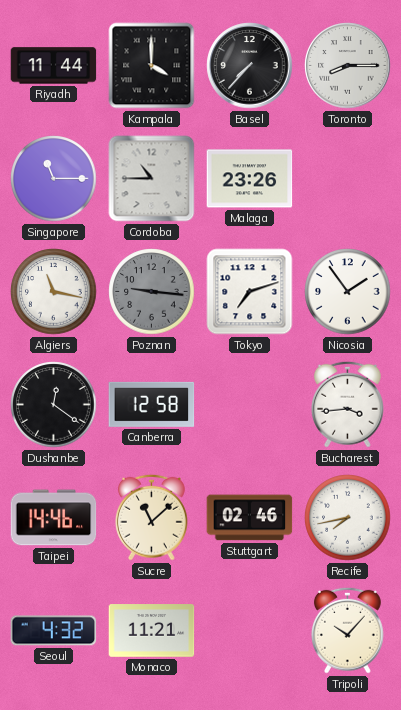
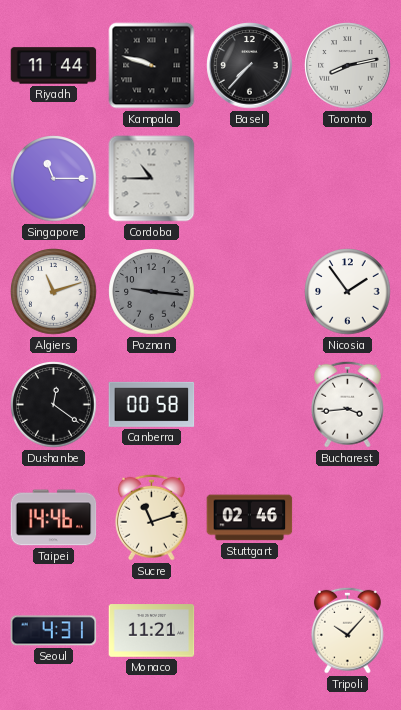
Kampala: 4:00 -> 9:48
Toronto: 8:15 -> 8:13
Malaga: 23:26 -> none
Algiers: 11:17 -> 11:12
Tokyo: 7:12 -> none
Canberra: 12:58 -> 00:58
Sucre: 11:08 -> 11:12
Recife: 7:43 -> none
Seoul: 4:32 -> 4:31
